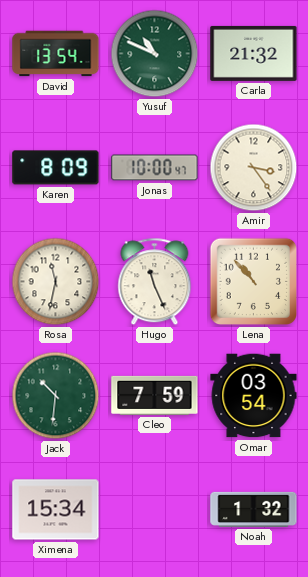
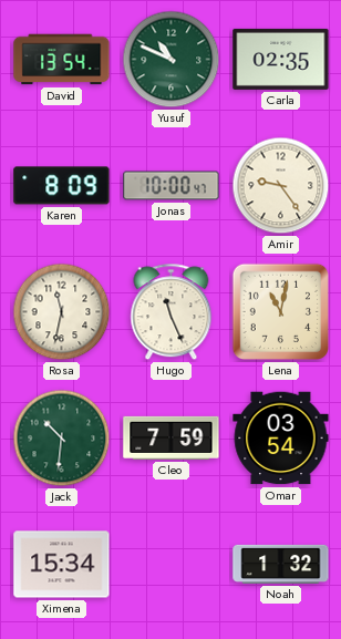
Carla: 21:32 -> 02:35
Amir: 3:24 -> 9:24
Lena: 10:53 -> 11:02
